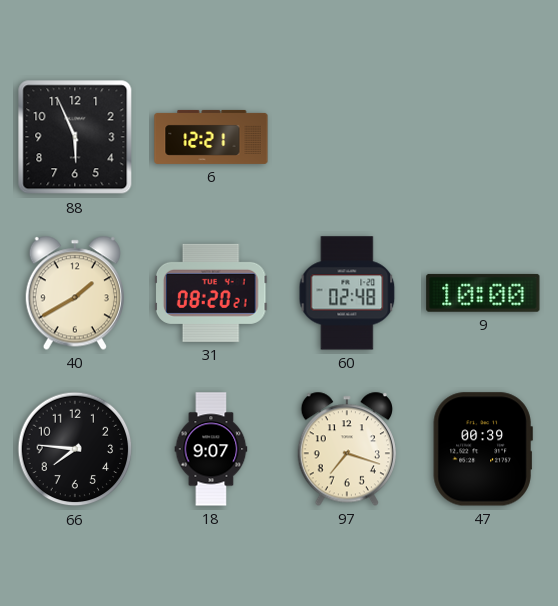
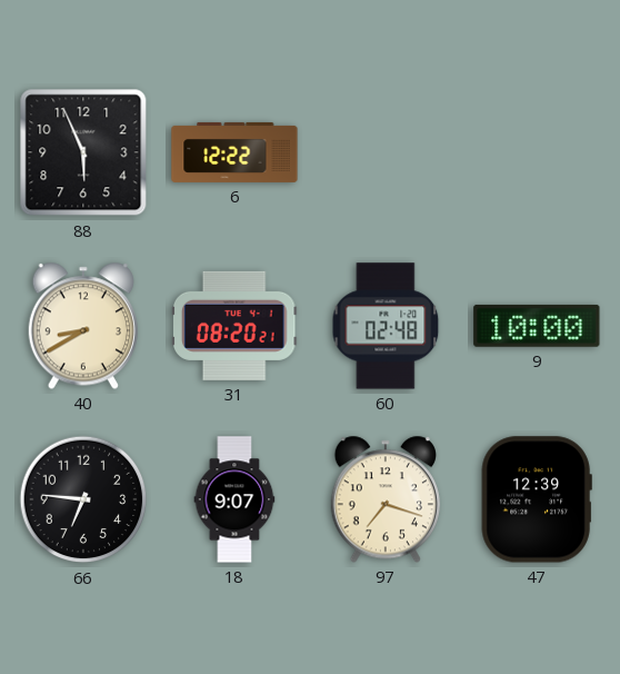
6: 12:21 -> 12:22
40: 1:40 -> 8:40
66: 7:46 -> 6:46
47: 00:39 -> 12:39
